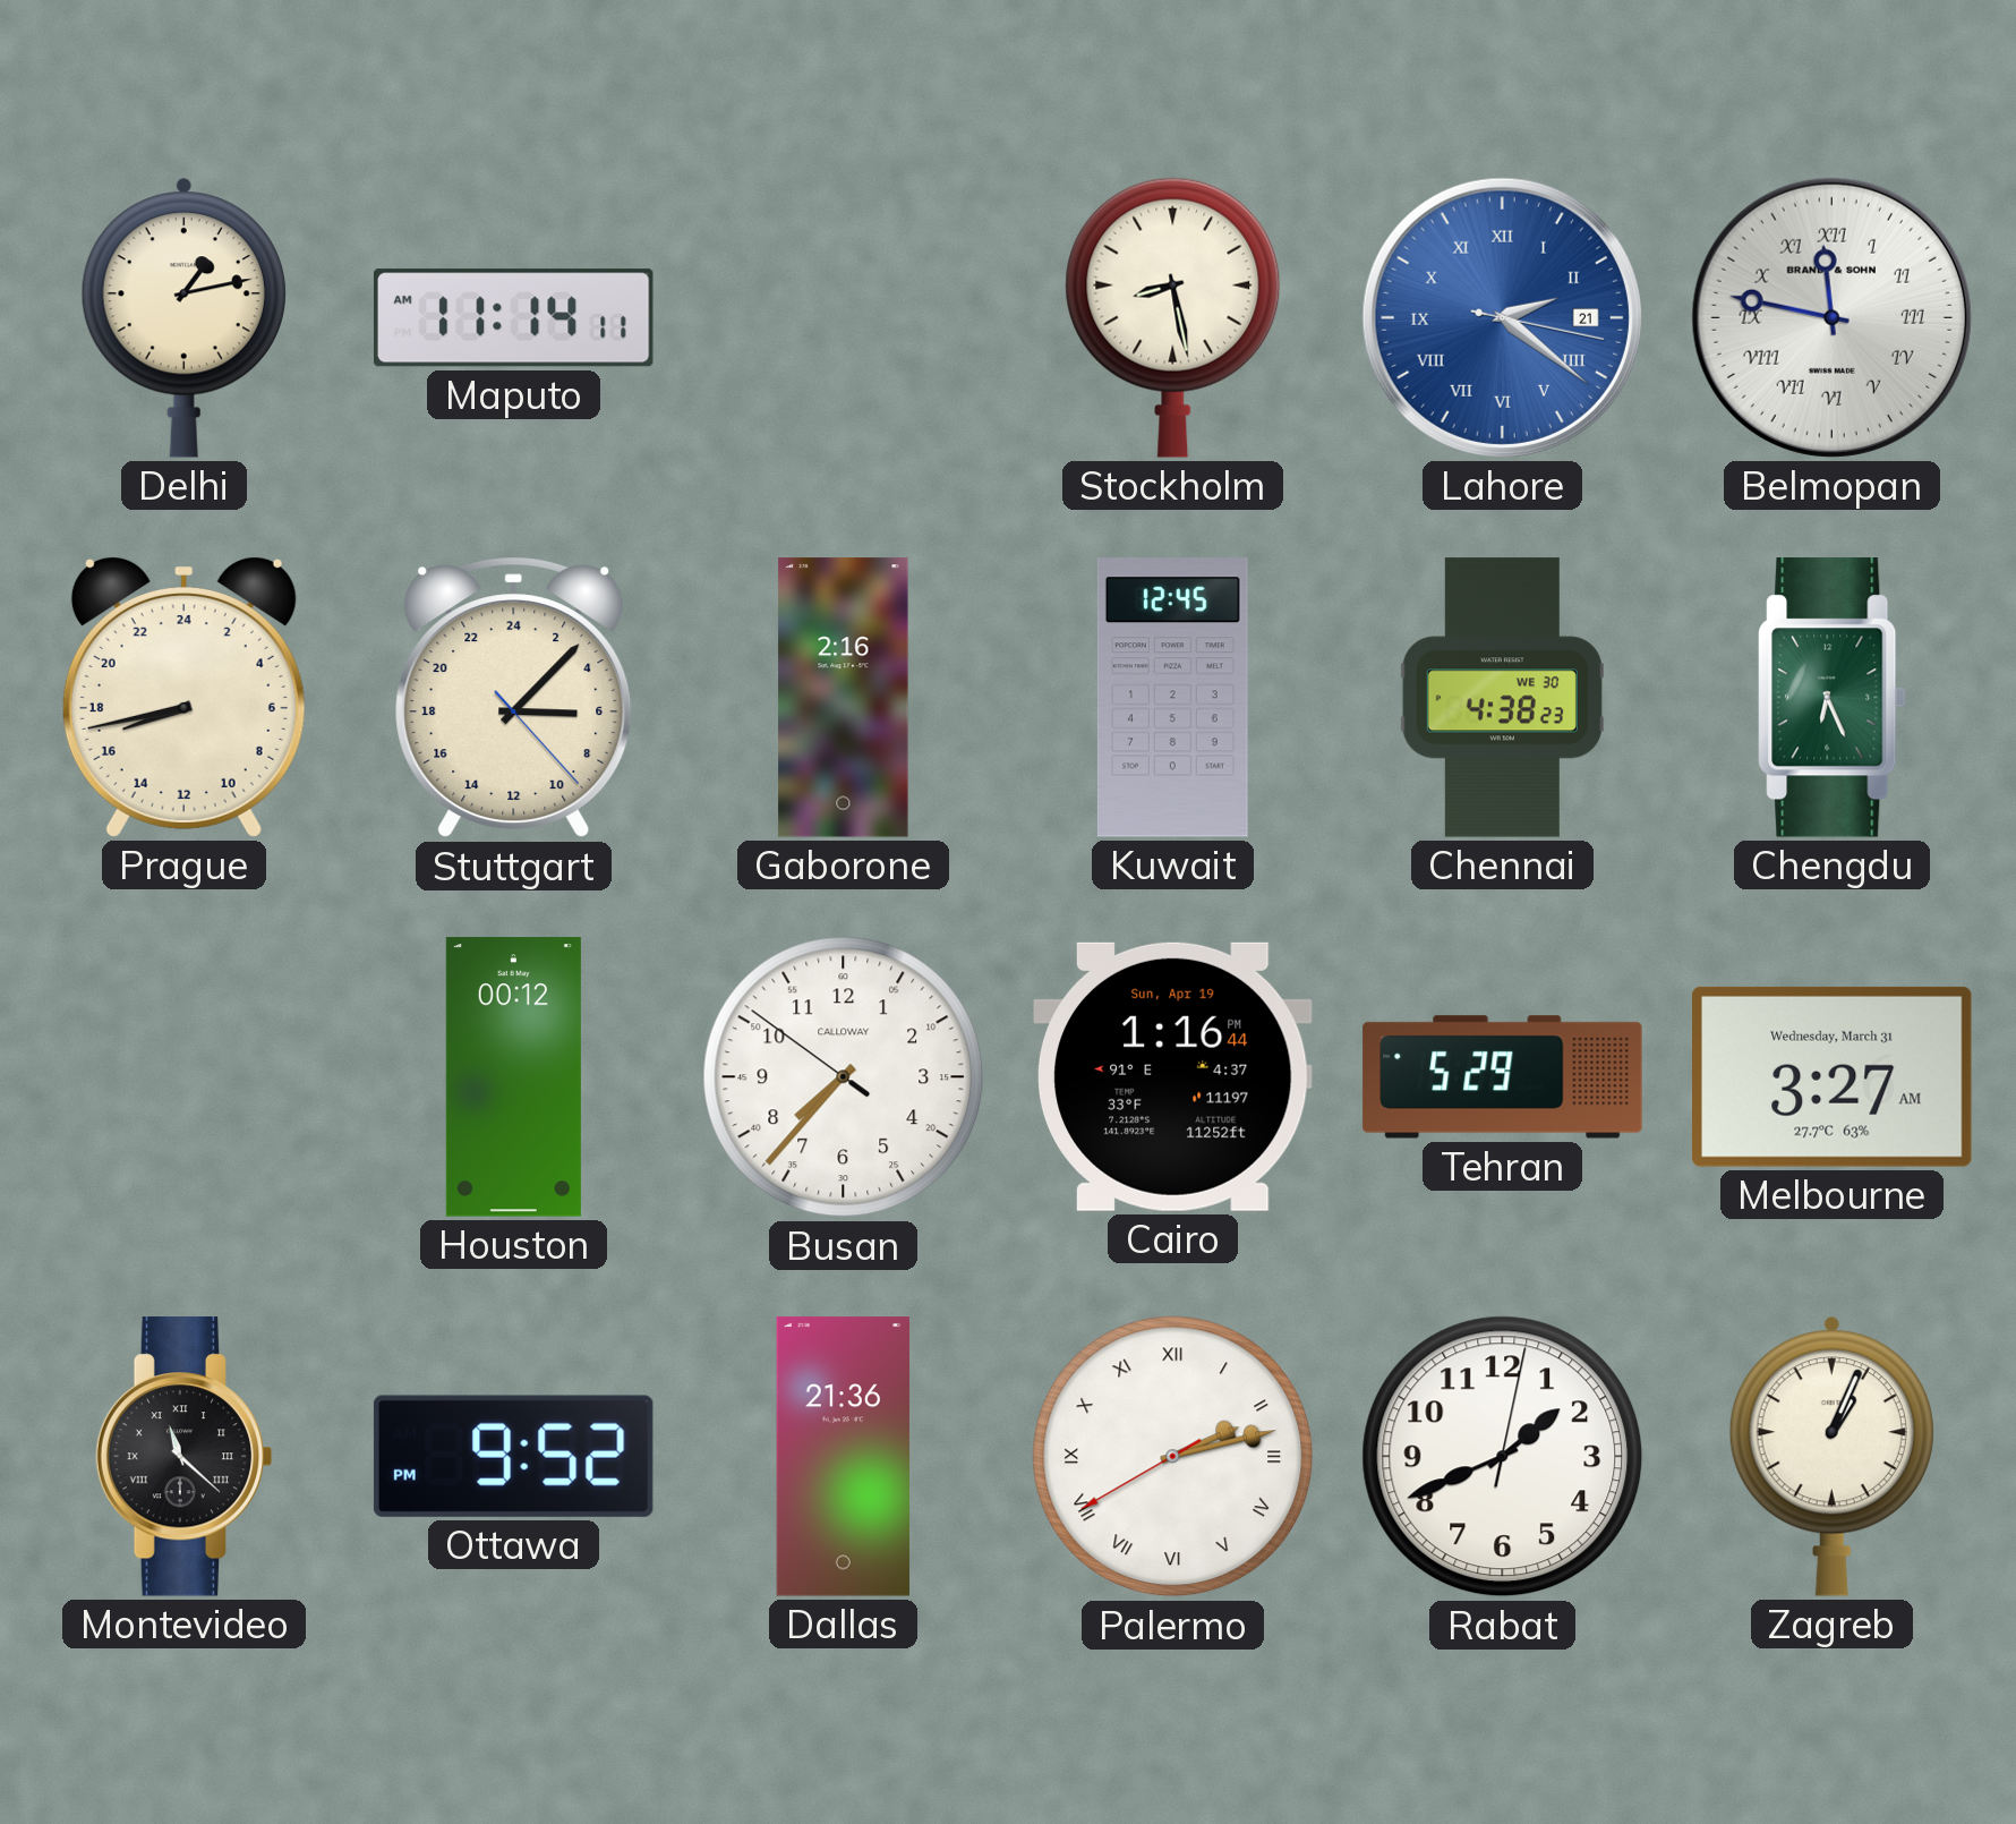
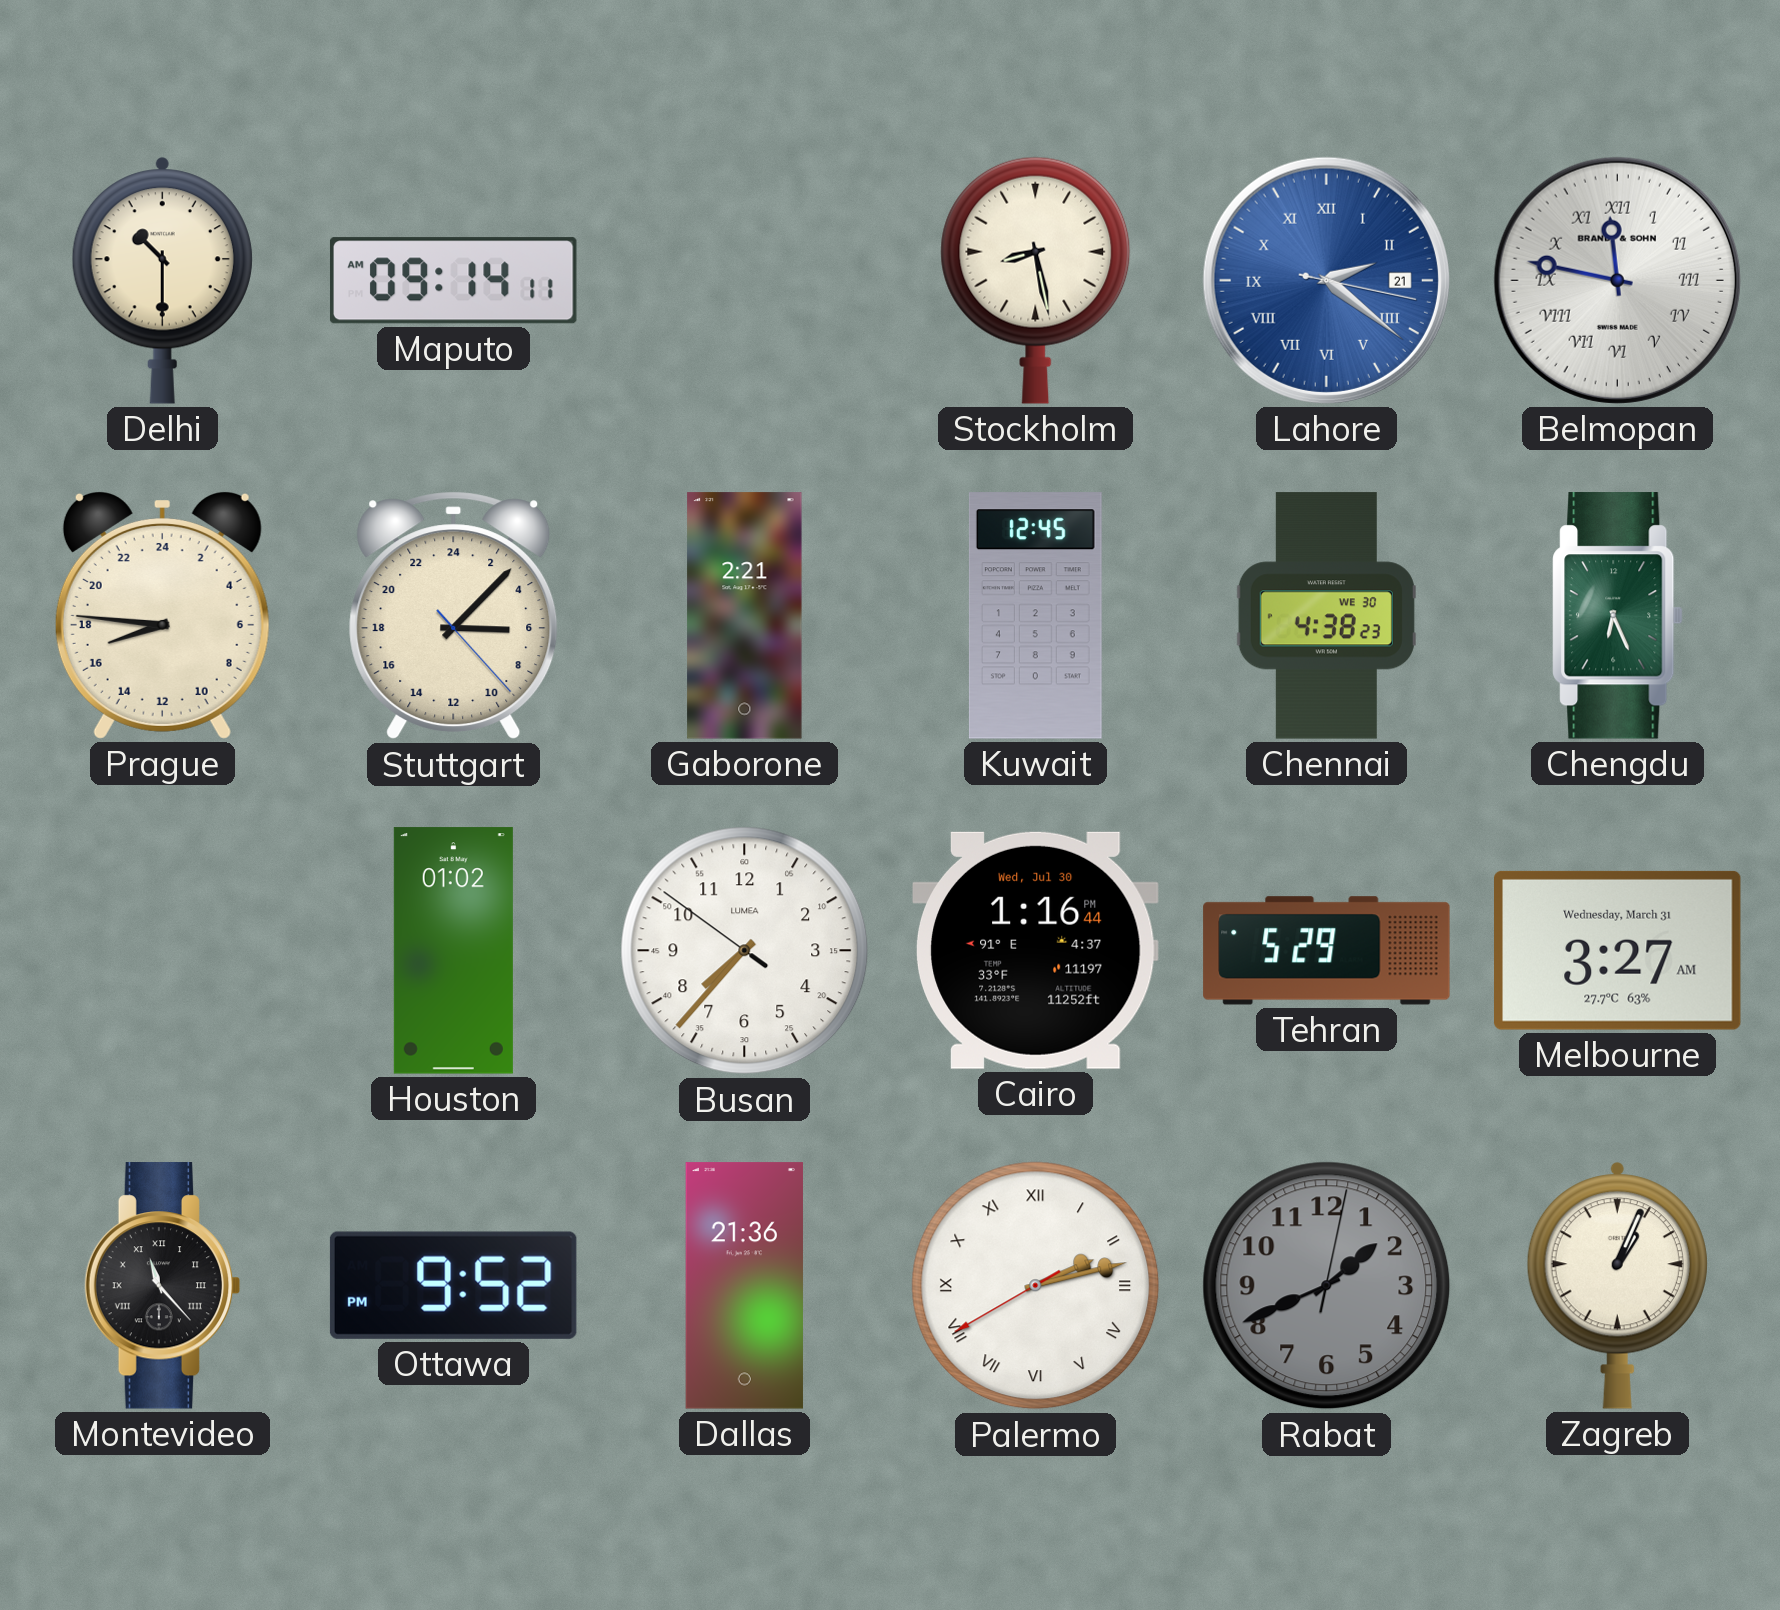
Delhi: 1:13 -> 10:30
Maputo: 11:14 -> 09:14
Prague: 16:43 -> 16:46
Gaborone: 2:16 -> 2:21
Houston: 00:12 -> 01:02
Busan brand: CALLOWAY -> LUMEA
Cairo date: Sun, Apr 19 -> Wed, Jul 30
Montevideo: 11:22 -> 11:23
Rabat dial: white -> grey
